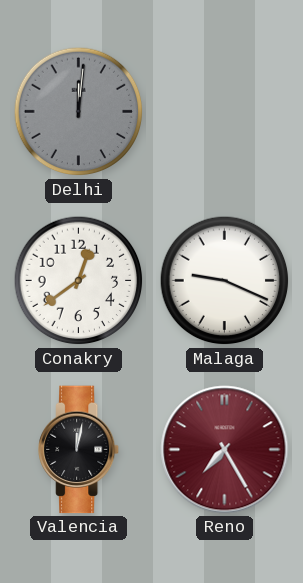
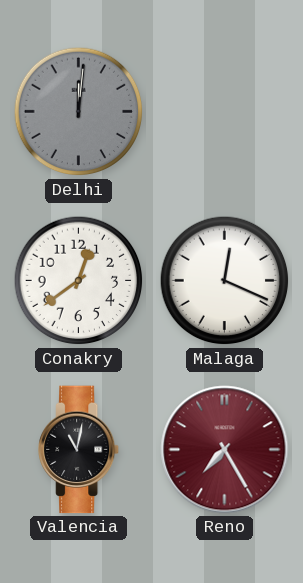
Malaga: 9:19 -> 12:19
Valencia: 12:02 -> 11:02
